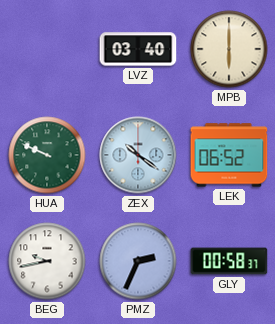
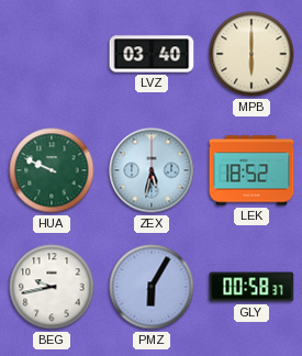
ZEX: 10:21 -> 5:32
LEK: 06:52 -> 18:52
PMZ: 2:34 -> 6:05
